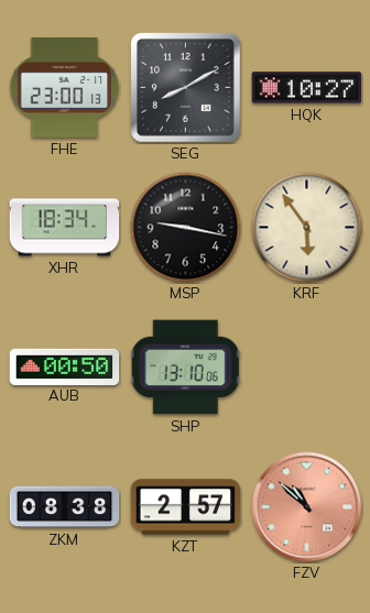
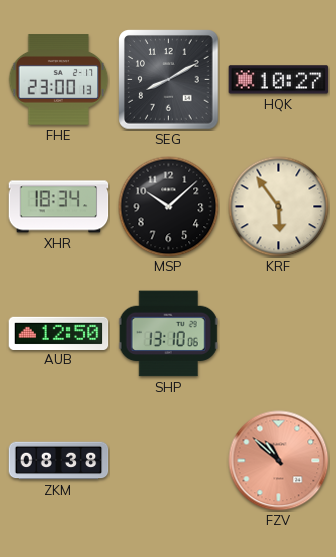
MSP: 9:17 -> 10:08
AUB: 00:50 -> 12:50
KZT: 2:57 -> none
